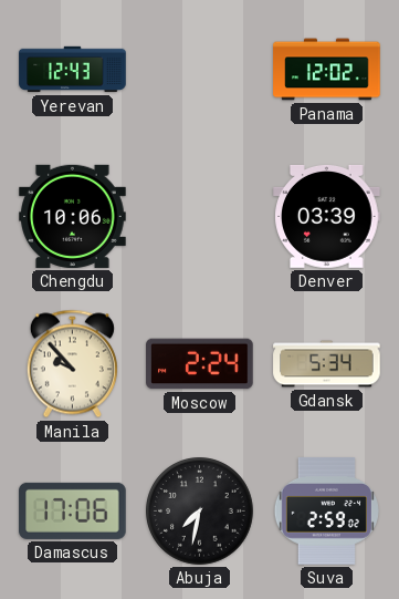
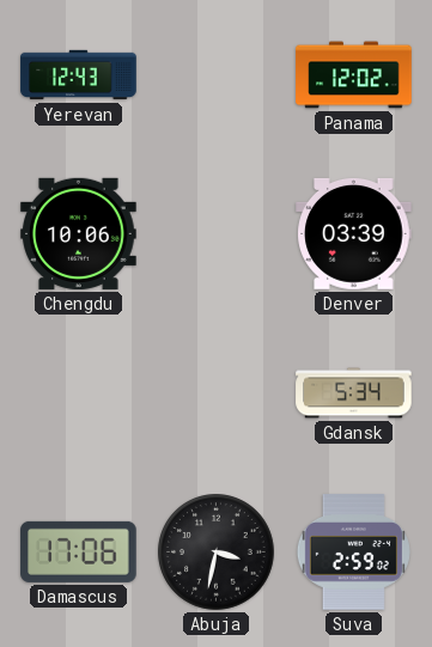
Manila: 9:53 -> none
Moscow: 2:24 -> none
Abuja: 7:32 -> 3:32
